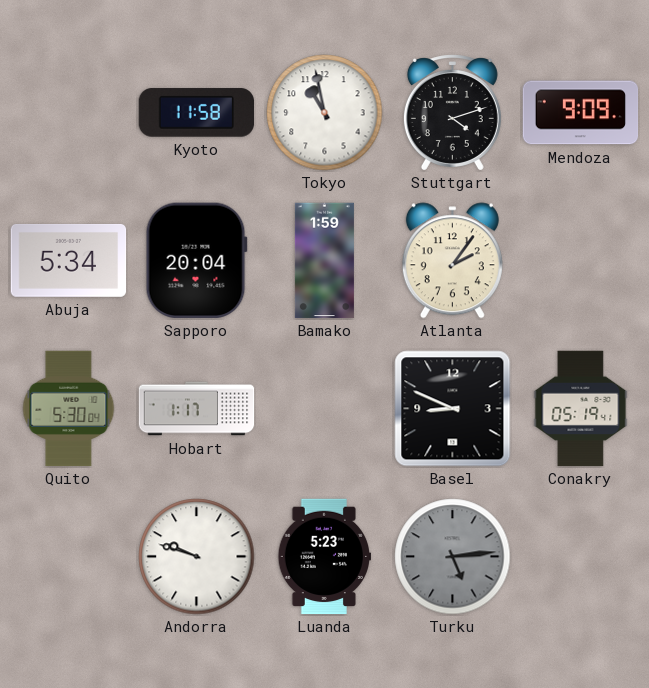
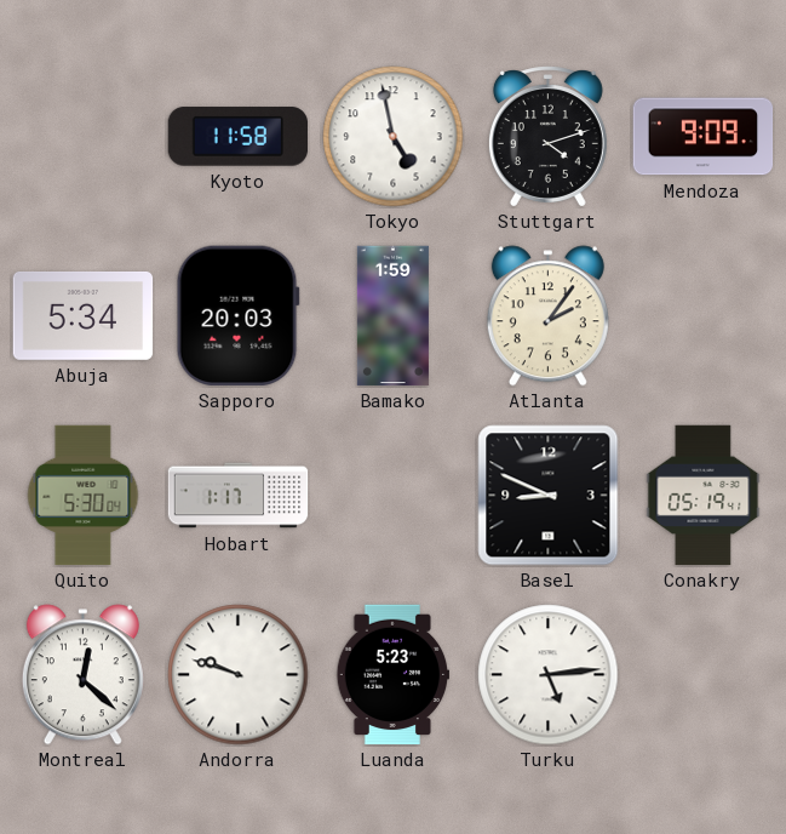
Tokyo: 10:58 -> 4:58
Sapporo: 20:04 -> 20:03
Montreal: none -> 12:22
Turku dial: grey -> white
